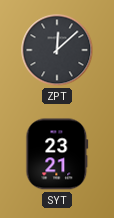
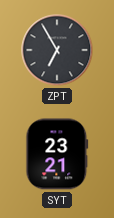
ZPT: 12:08 -> 6:55
